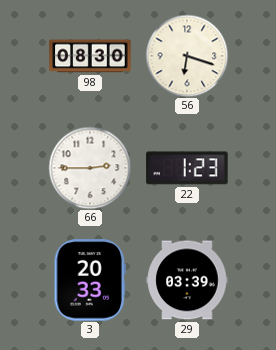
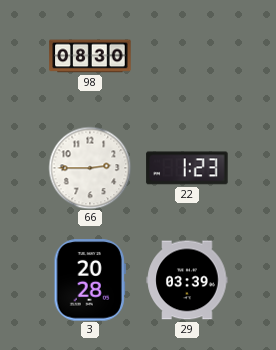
56: 6:18 -> none
3: 20:33 -> 20:28
